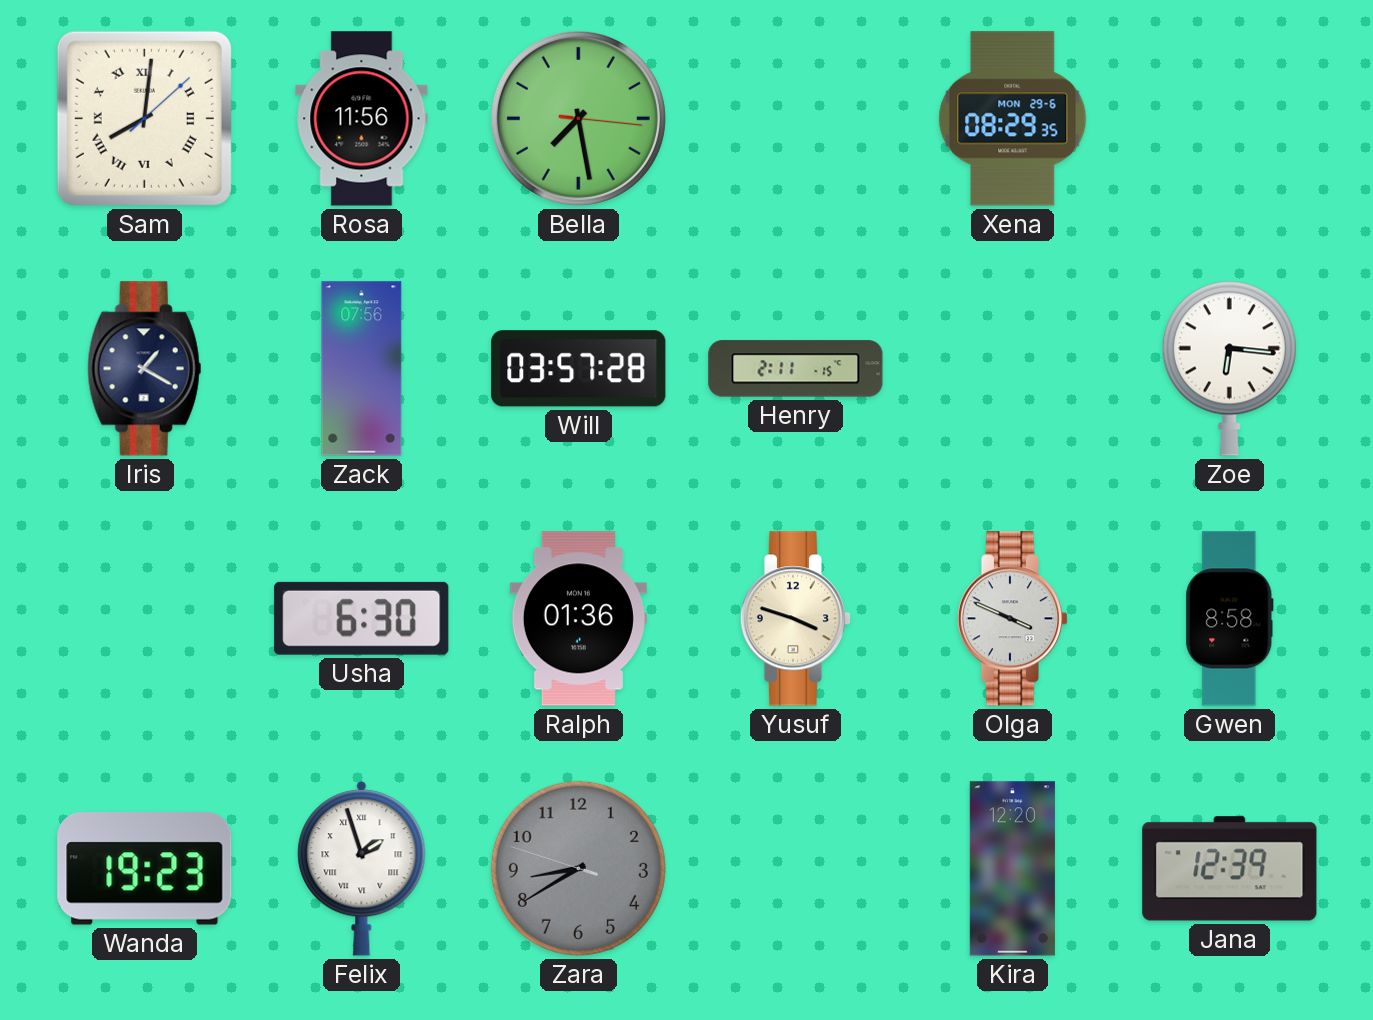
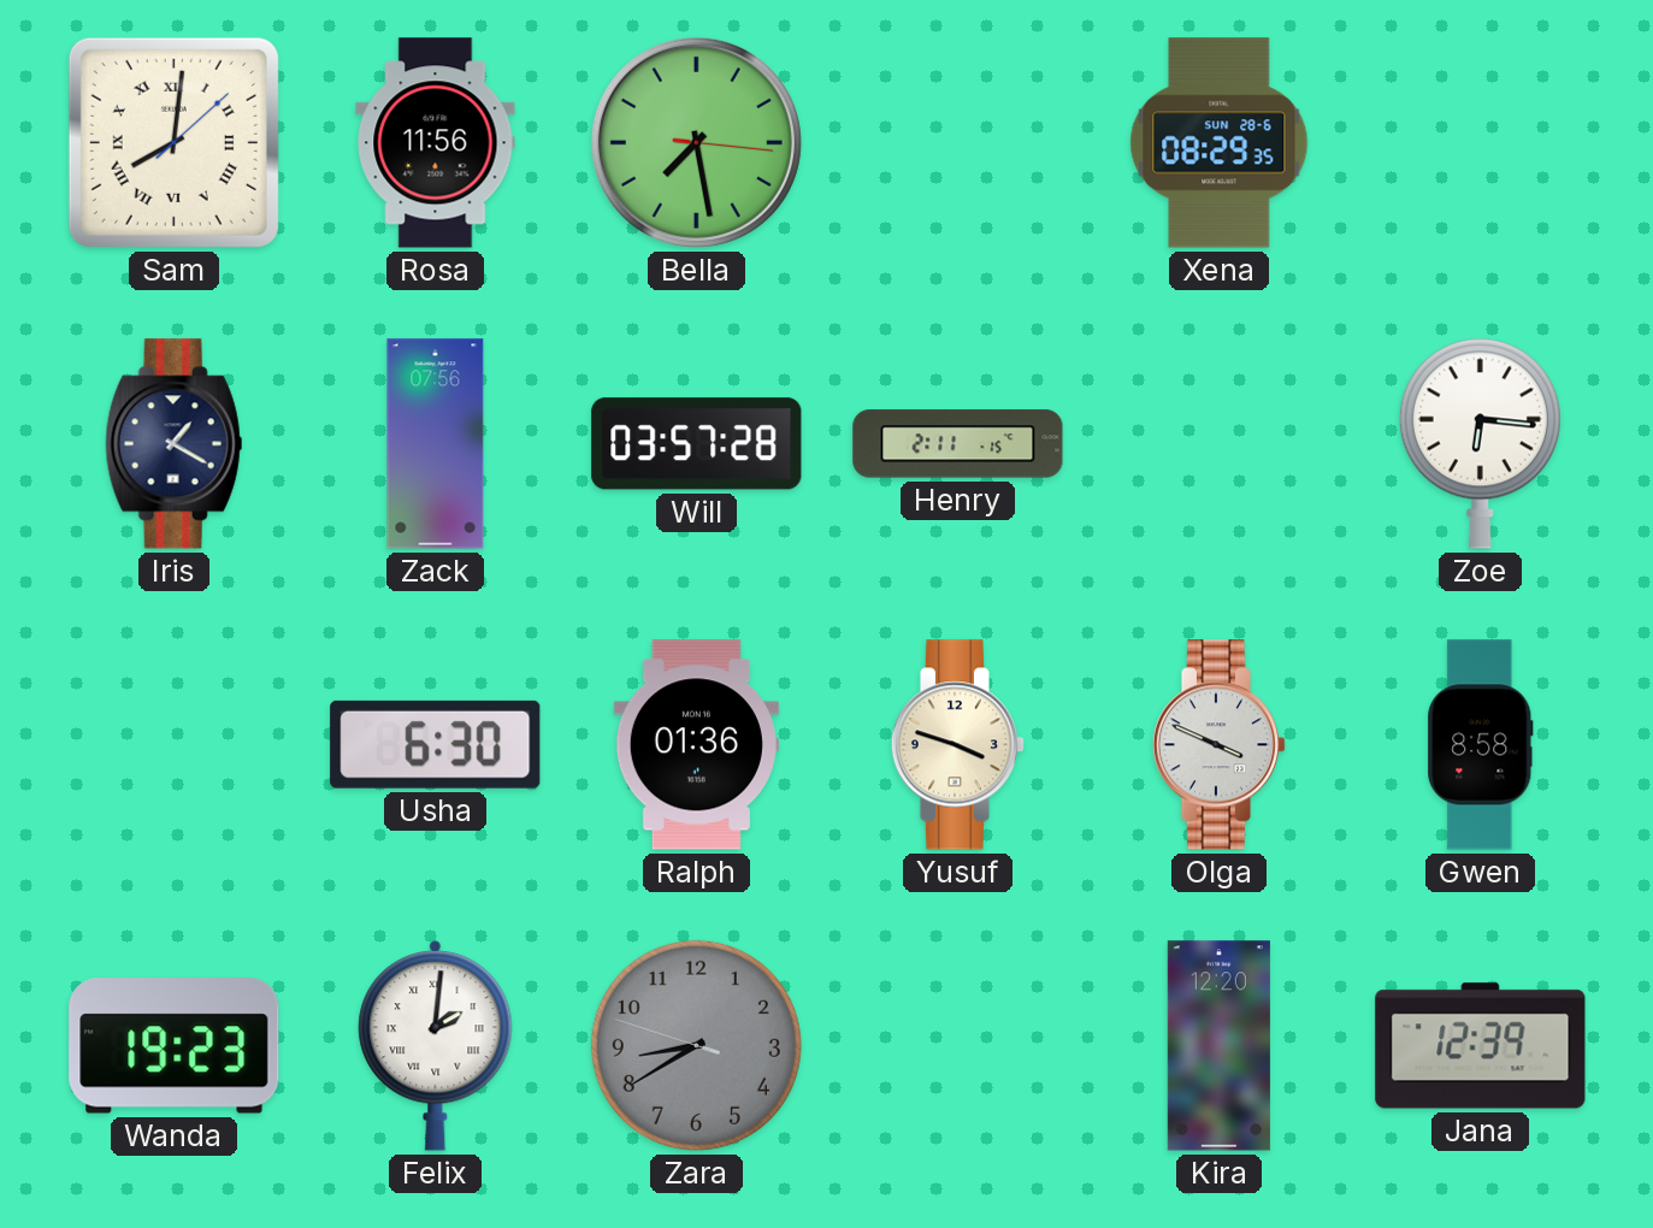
Xena date: MON 29-6 -> SUN 28-6
Felix: 1:57 -> 2:01
